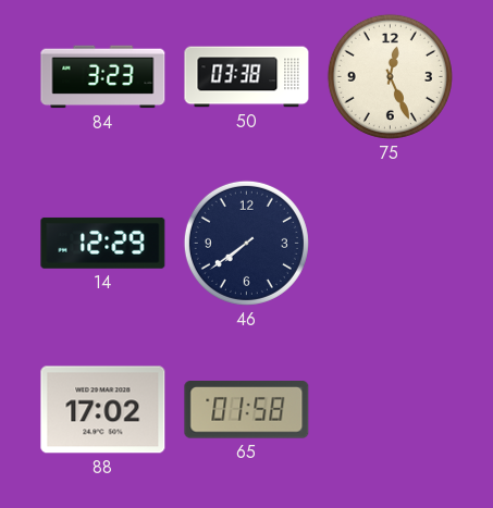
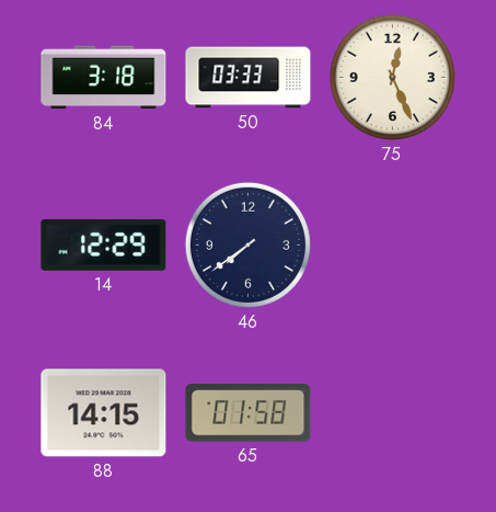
84: 3:23 -> 3:18
50: 03:38 -> 03:33
88: 17:02 -> 14:15
